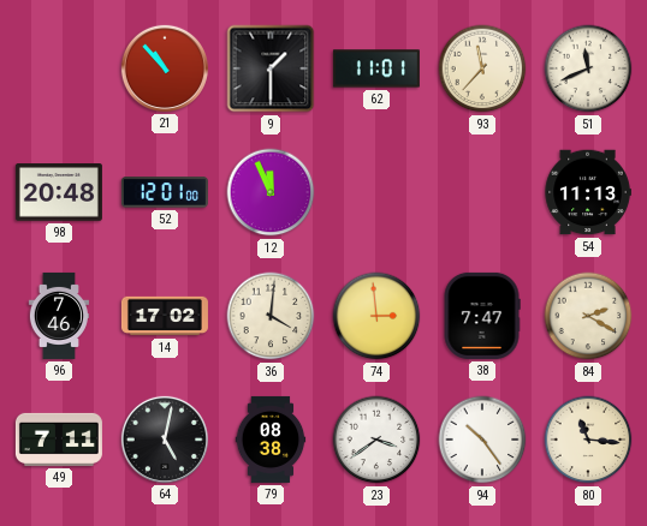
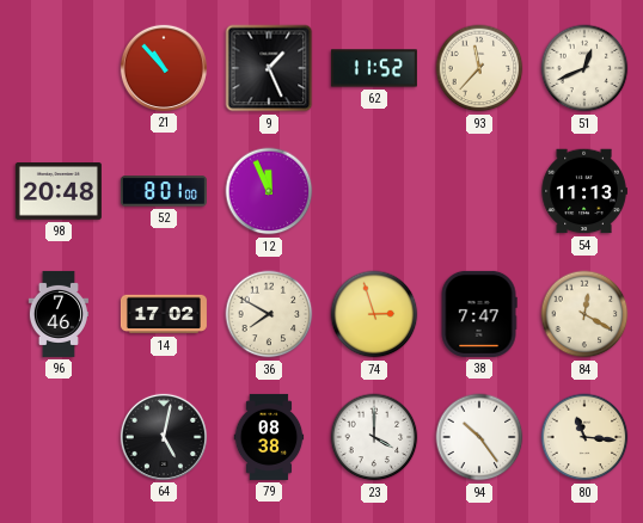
9: 1:30 -> 1:26
62: 11:01 -> 11:52
51: 11:41 -> 12:41
52: 12:01 -> 8:01
36: 4:01 -> 7:50
74: 2:59 -> 2:57
84: 2:20 -> 12:20
49: 7:11 -> none
23: 3:39 -> 4:00
